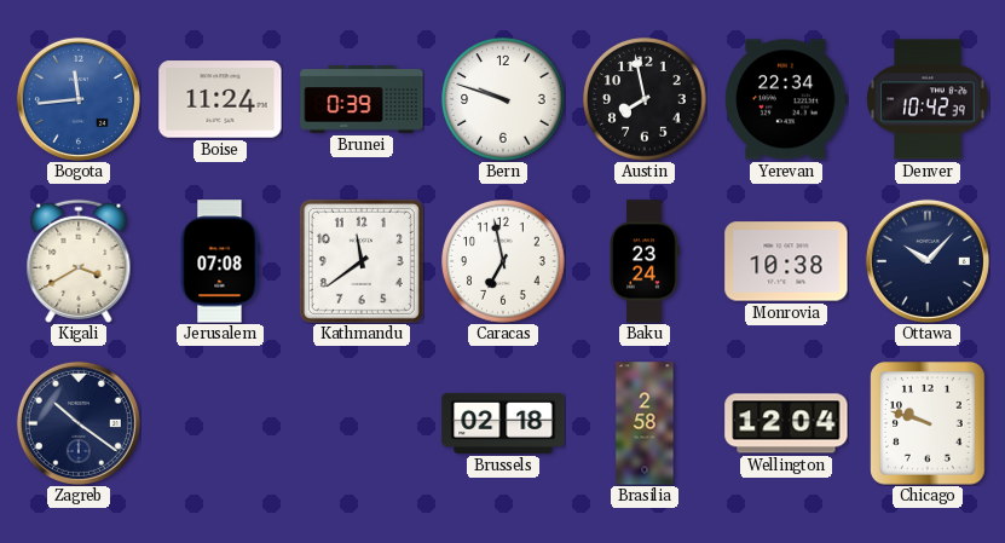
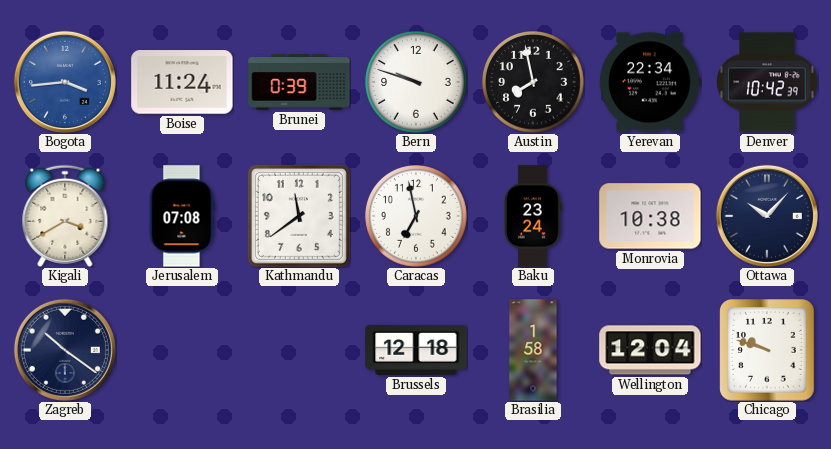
Bogota: 11:44 -> 3:44
Brussels: 02:18 -> 12:18
Brasilia: 2:58 -> 1:58
